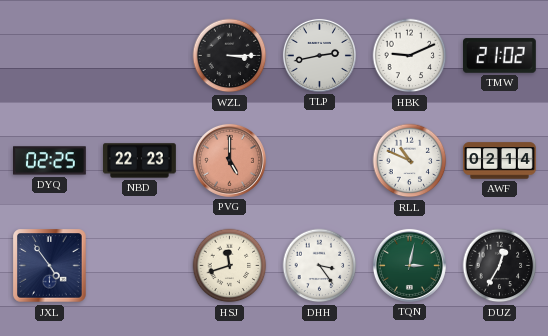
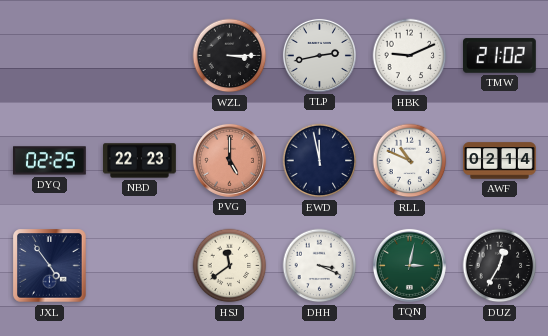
EWD: none -> 11:58
HSJ: 11:42 -> 11:39
DHH: 3:24 -> 3:19
